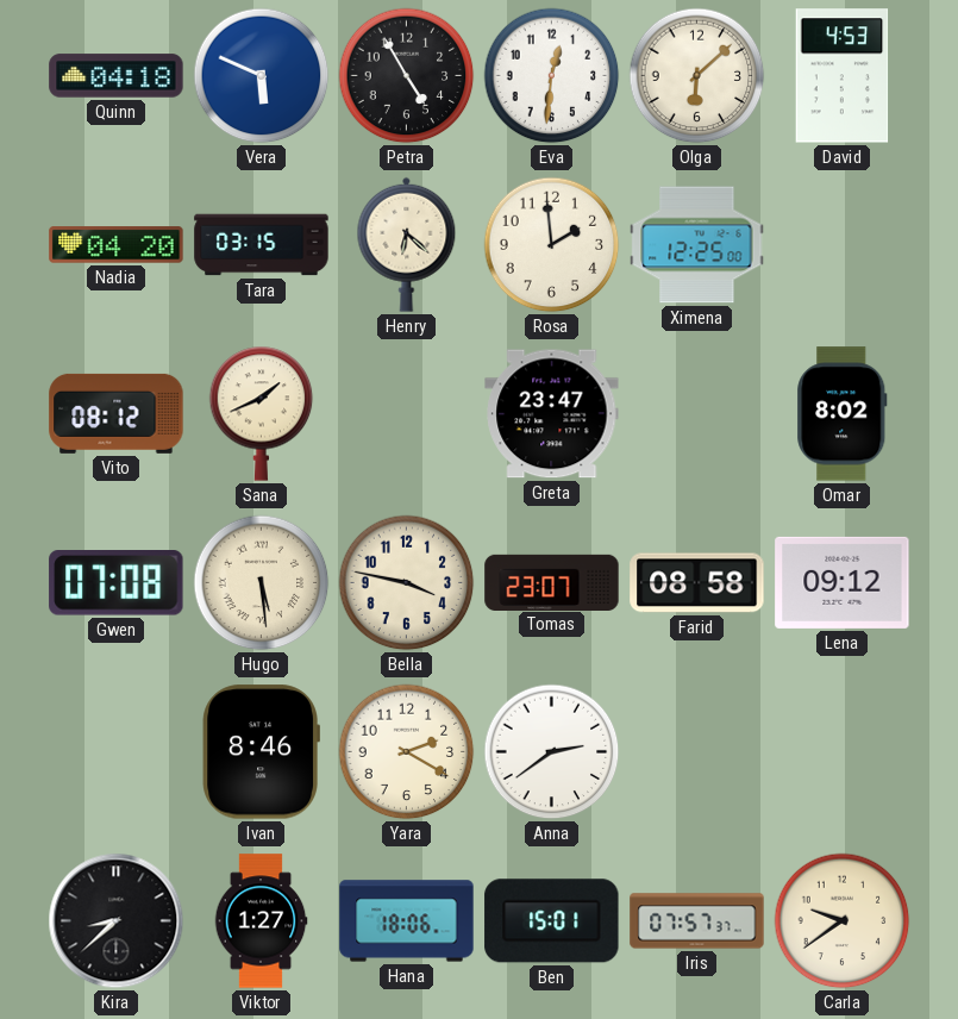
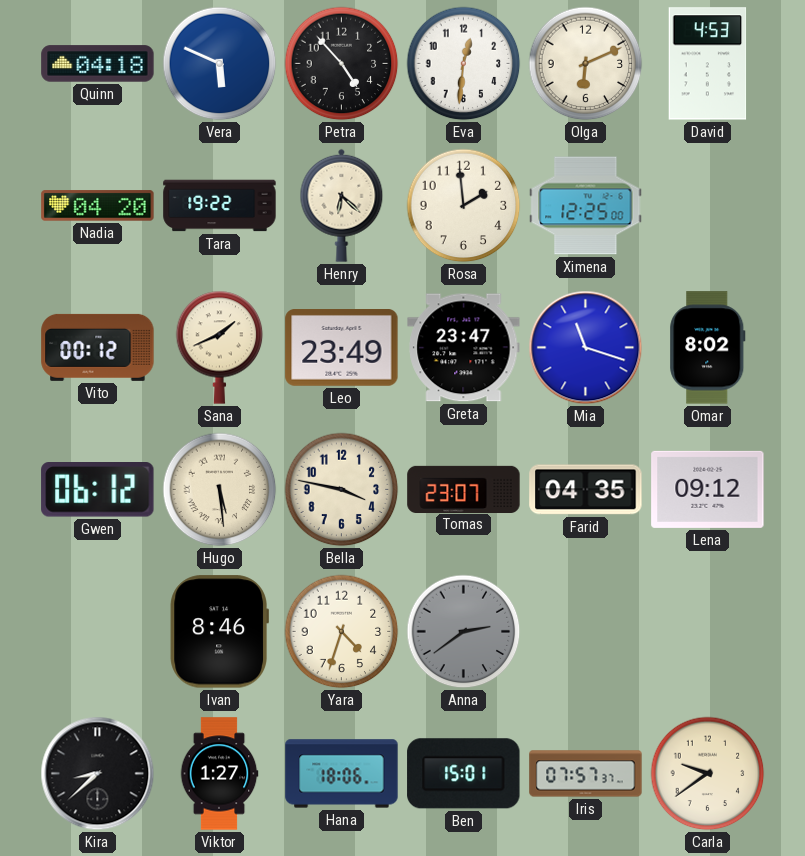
Petra: 4:55 -> 4:53
Olga: 6:08 -> 6:11
Tara: 03:15 -> 19:22
Vito: 08:12 -> 00:12
Leo: none -> 23:49
Mia: none -> 11:18
Gwen: 07:08 -> 06:12
Farid: 08:58 -> 04:35
Yara: 2:20 -> 4:33
Anna dial: white -> grey
